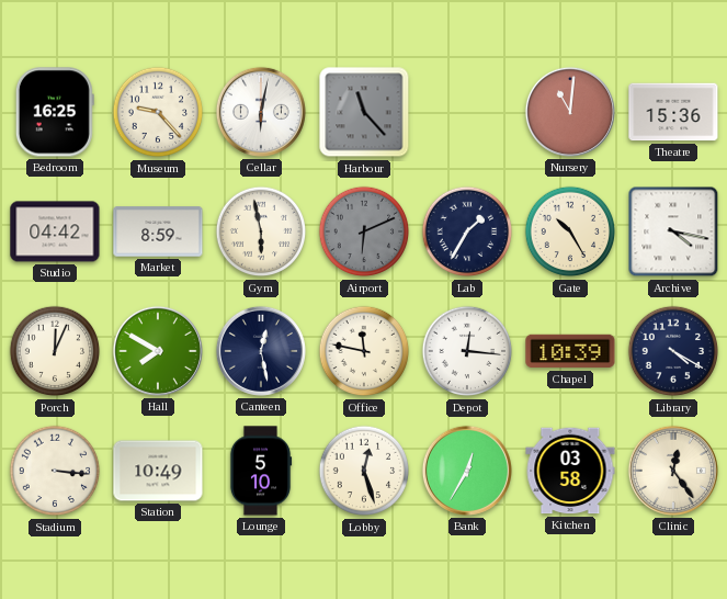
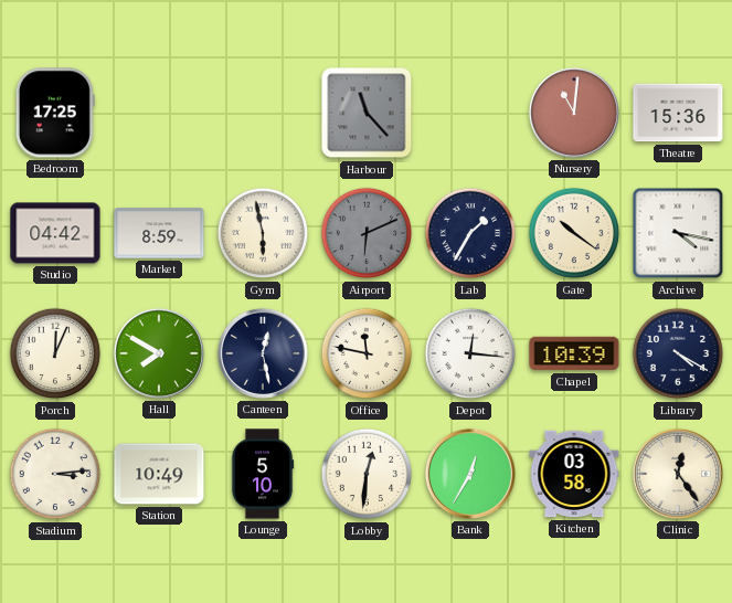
Bedroom: 16:25 -> 17:25
Museum: 9:23 -> none
Cellar: 6:02 -> none
Gate: 10:25 -> 10:21
Stadium: 3:16 -> 3:14
Lobby: 12:27 -> 12:31
